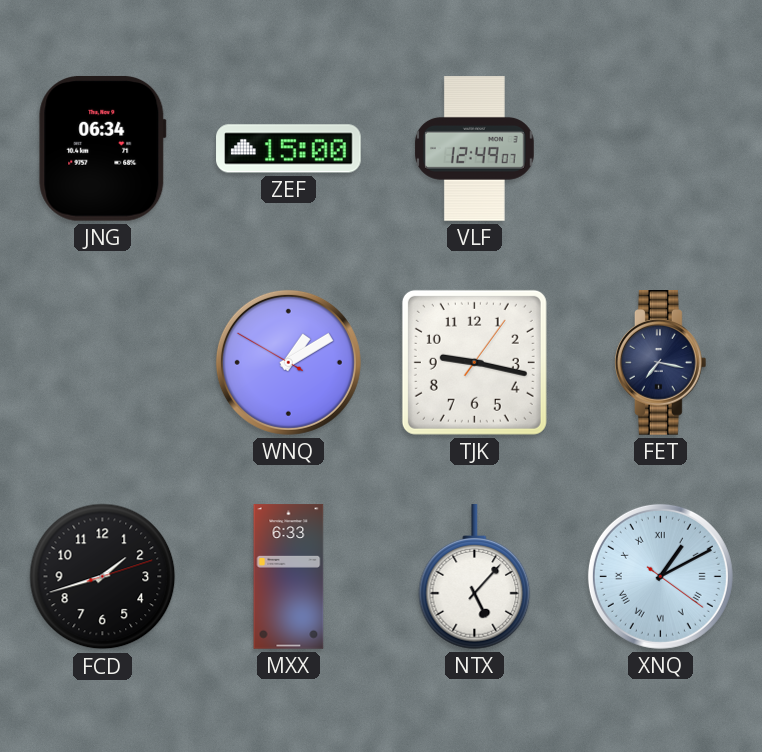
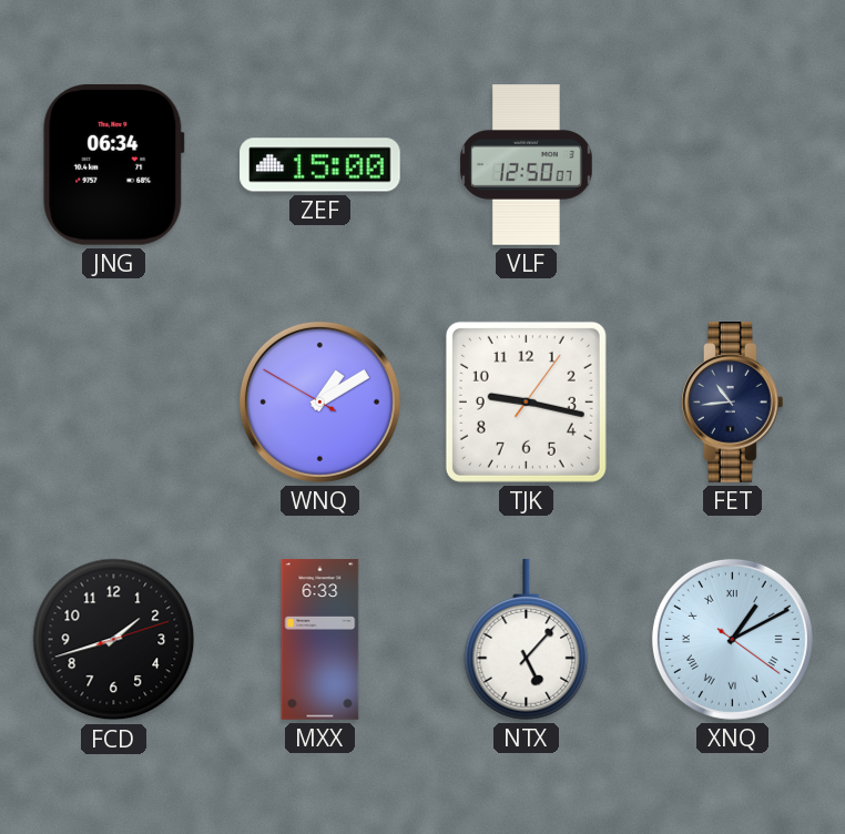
VLF: 12:49 -> 12:50
FET: 7:17 -> 10:44
